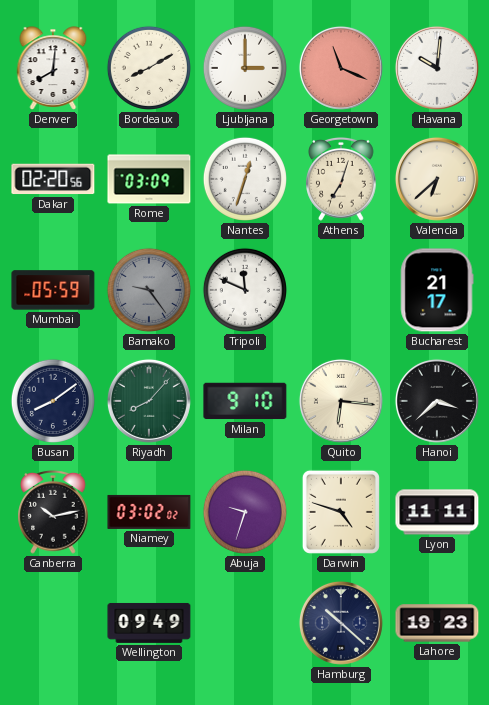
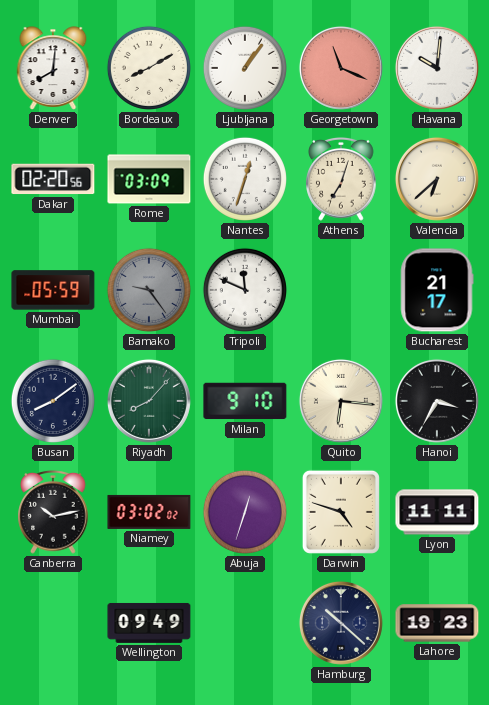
Ljubljana: 3:00 -> 1:06
Hanoi: 3:38 -> 3:35
Abuja: 9:33 -> 12:33
